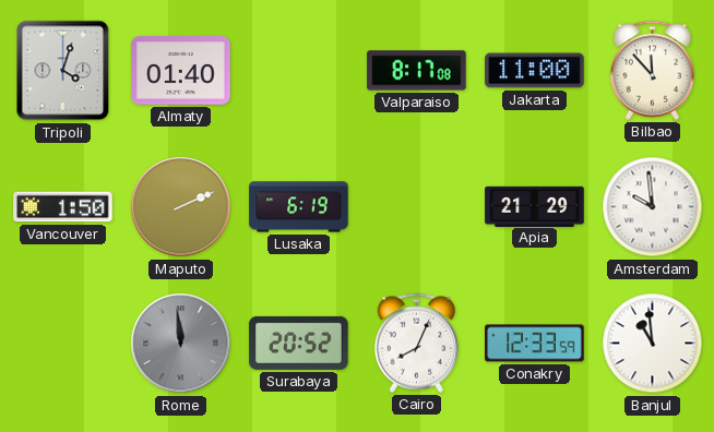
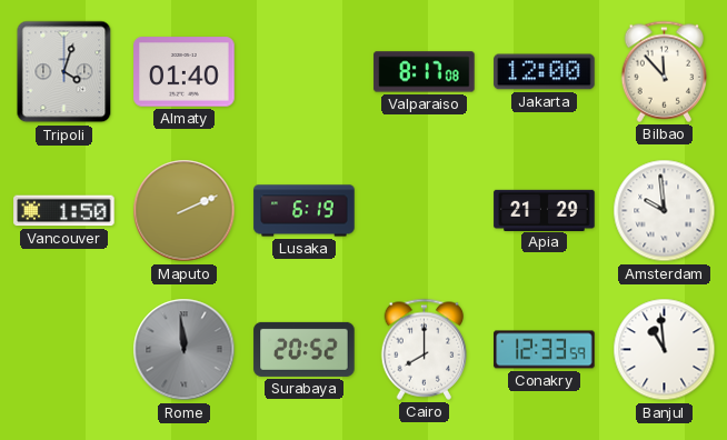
Jakarta: 11:00 -> 12:00
Cairo: 8:04 -> 8:00
